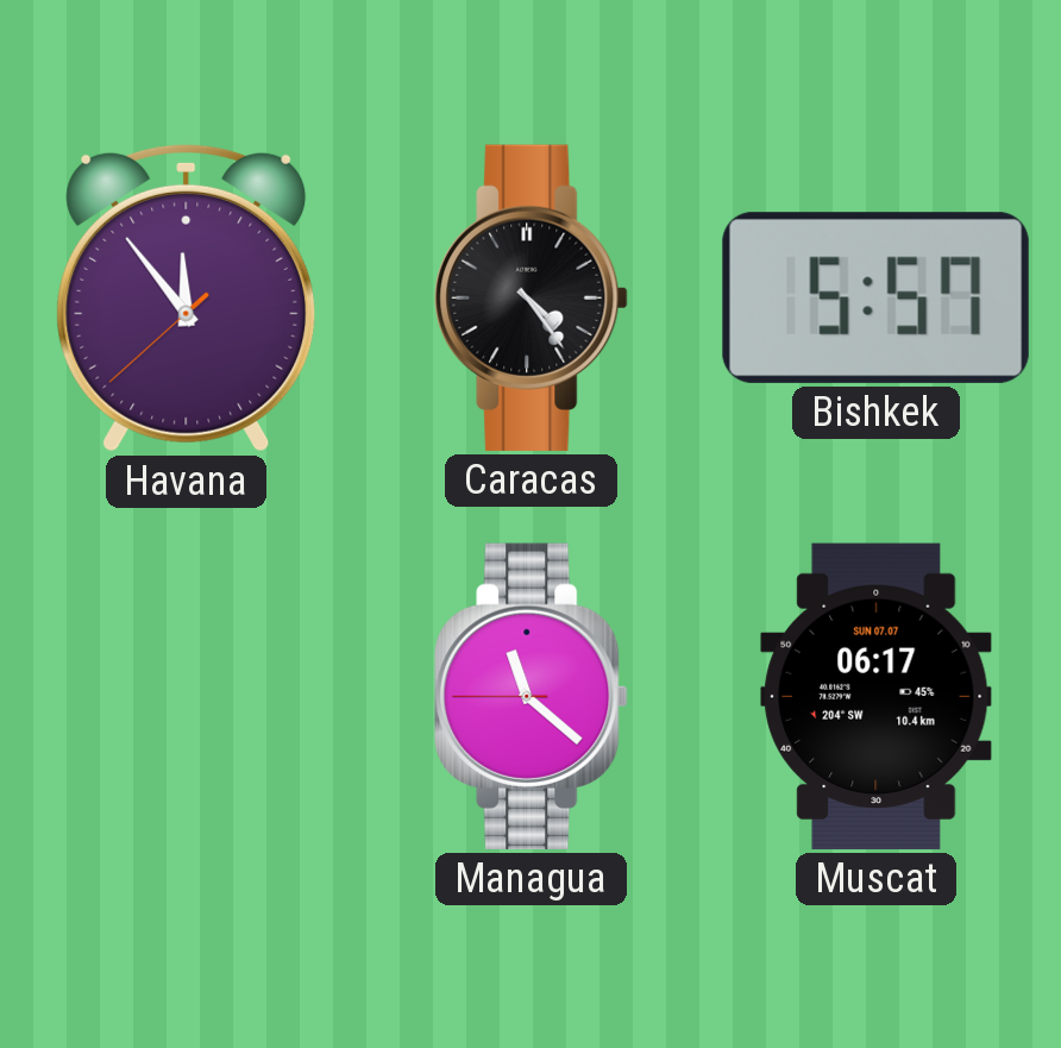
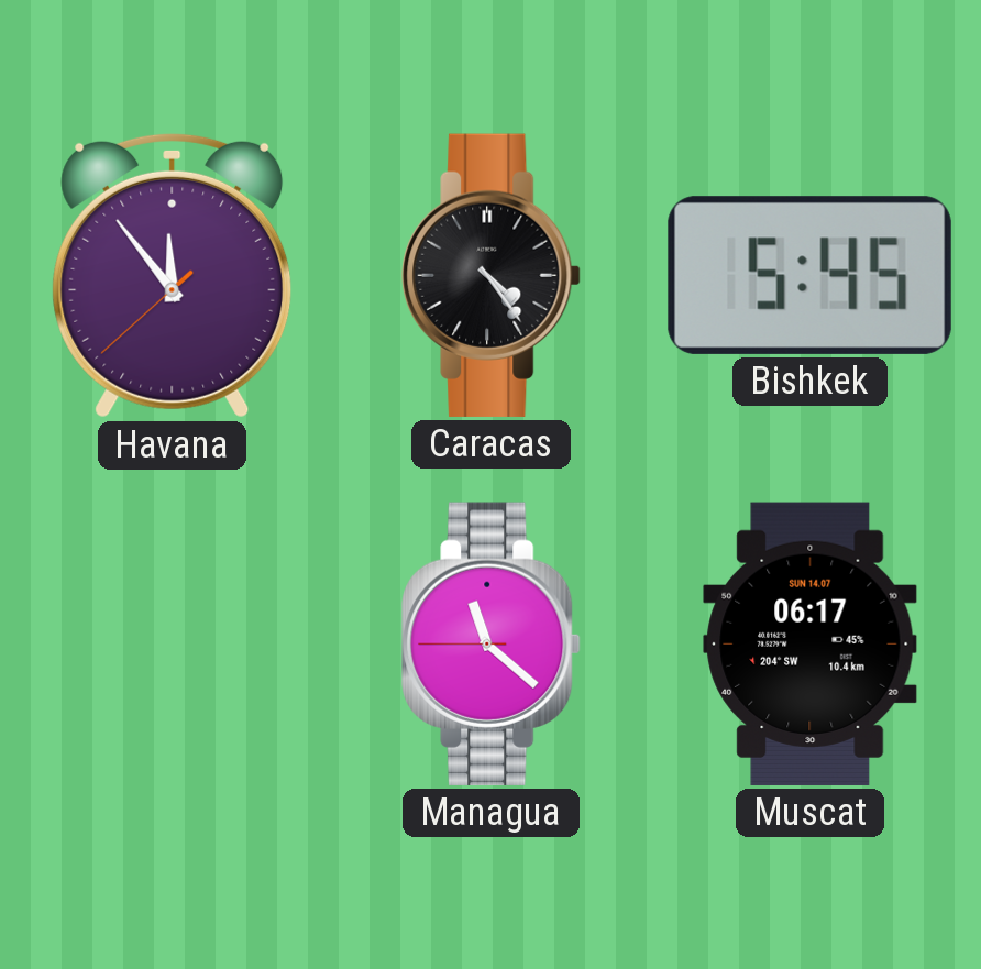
Bishkek: 5:57 -> 5:45
Muscat date: SUN 07.07 -> SUN 14.07
